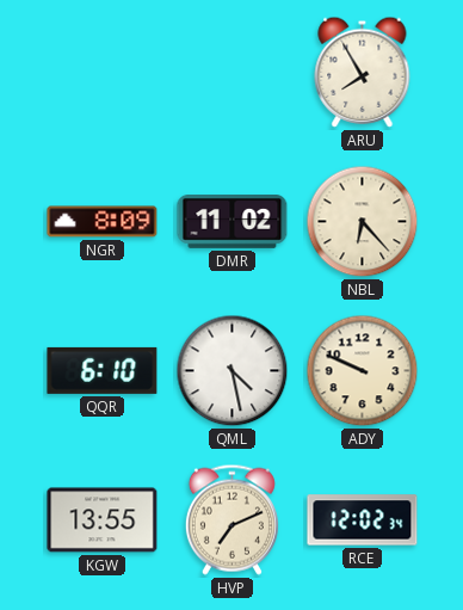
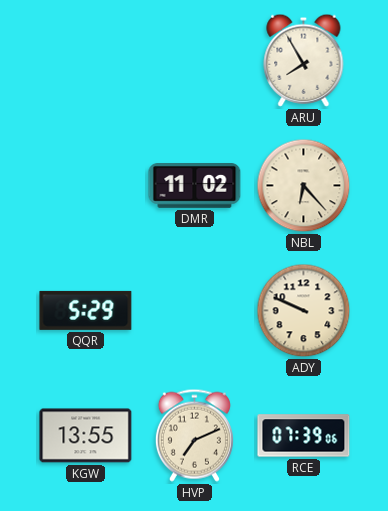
NGR: 8:09 -> none
QQR: 6:10 -> 5:29
QML: 4:28 -> none
RCE: 12:02 -> 07:39
